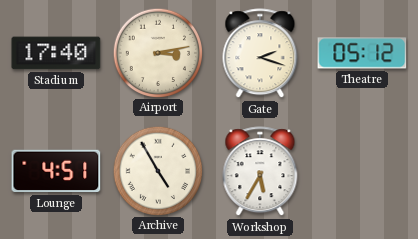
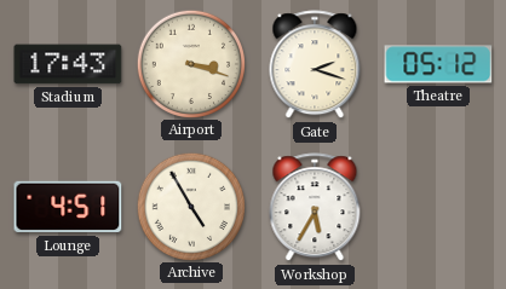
Stadium: 17:40 -> 17:43
Airport: 3:13 -> 3:18
